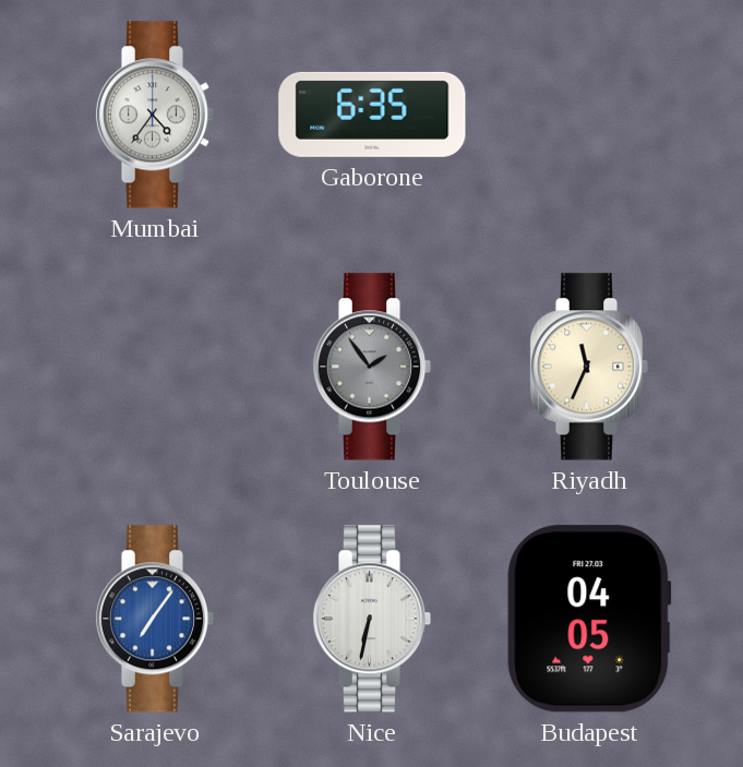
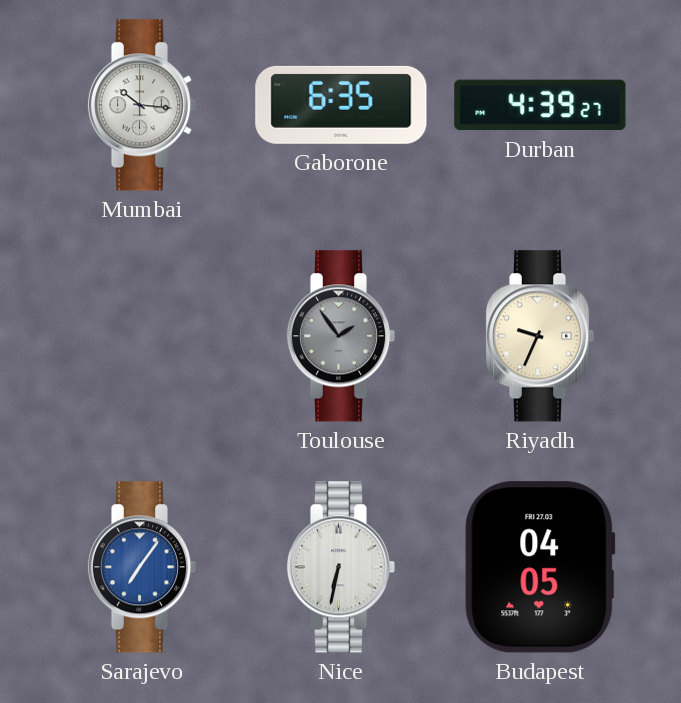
Mumbai: 4:36 -> 10:16
Durban: none -> 4:39
Riyadh: 11:34 -> 9:34
